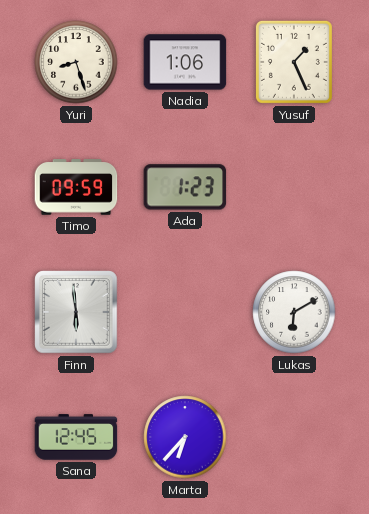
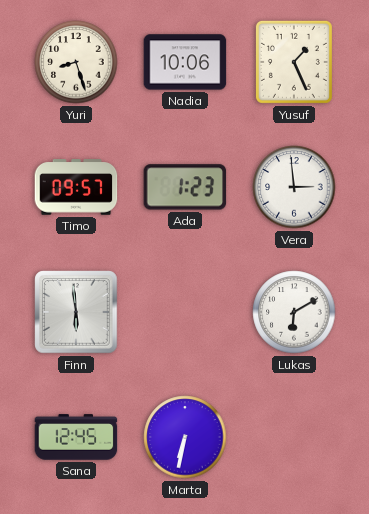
Nadia: 1:06 -> 10:06
Timo: 09:59 -> 09:57
Vera: none -> 2:59
Marta: 6:37 -> 6:32
